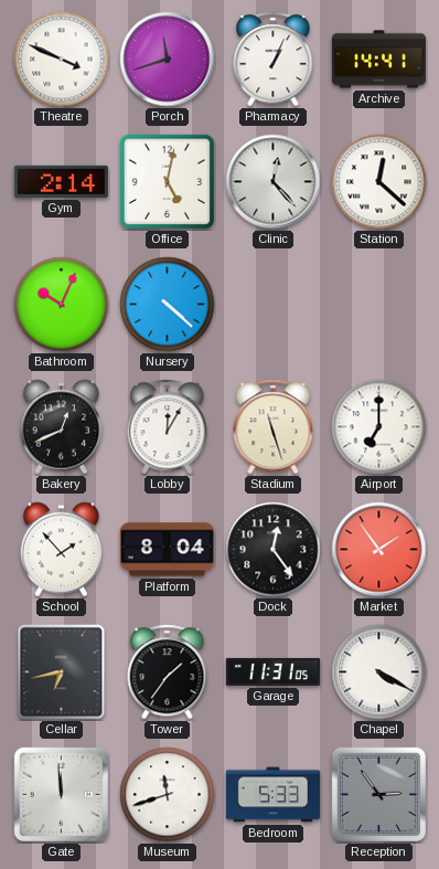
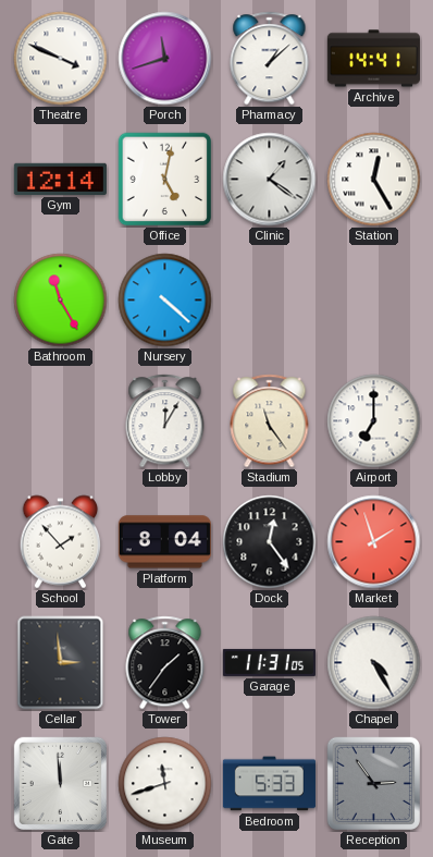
Pharmacy: 1:04 -> 1:08
Gym: 2:14 -> 12:14
Clinic: 12:23 -> 1:21
Station: 12:22 -> 12:25
Bathroom: 10:04 -> 11:25
Bakery: 12:41 -> none
Stadium: 11:27 -> 11:24
Market: 1:54 -> 1:57
Cellar: 6:43 -> 2:59
Chapel: 4:20 -> 4:25
